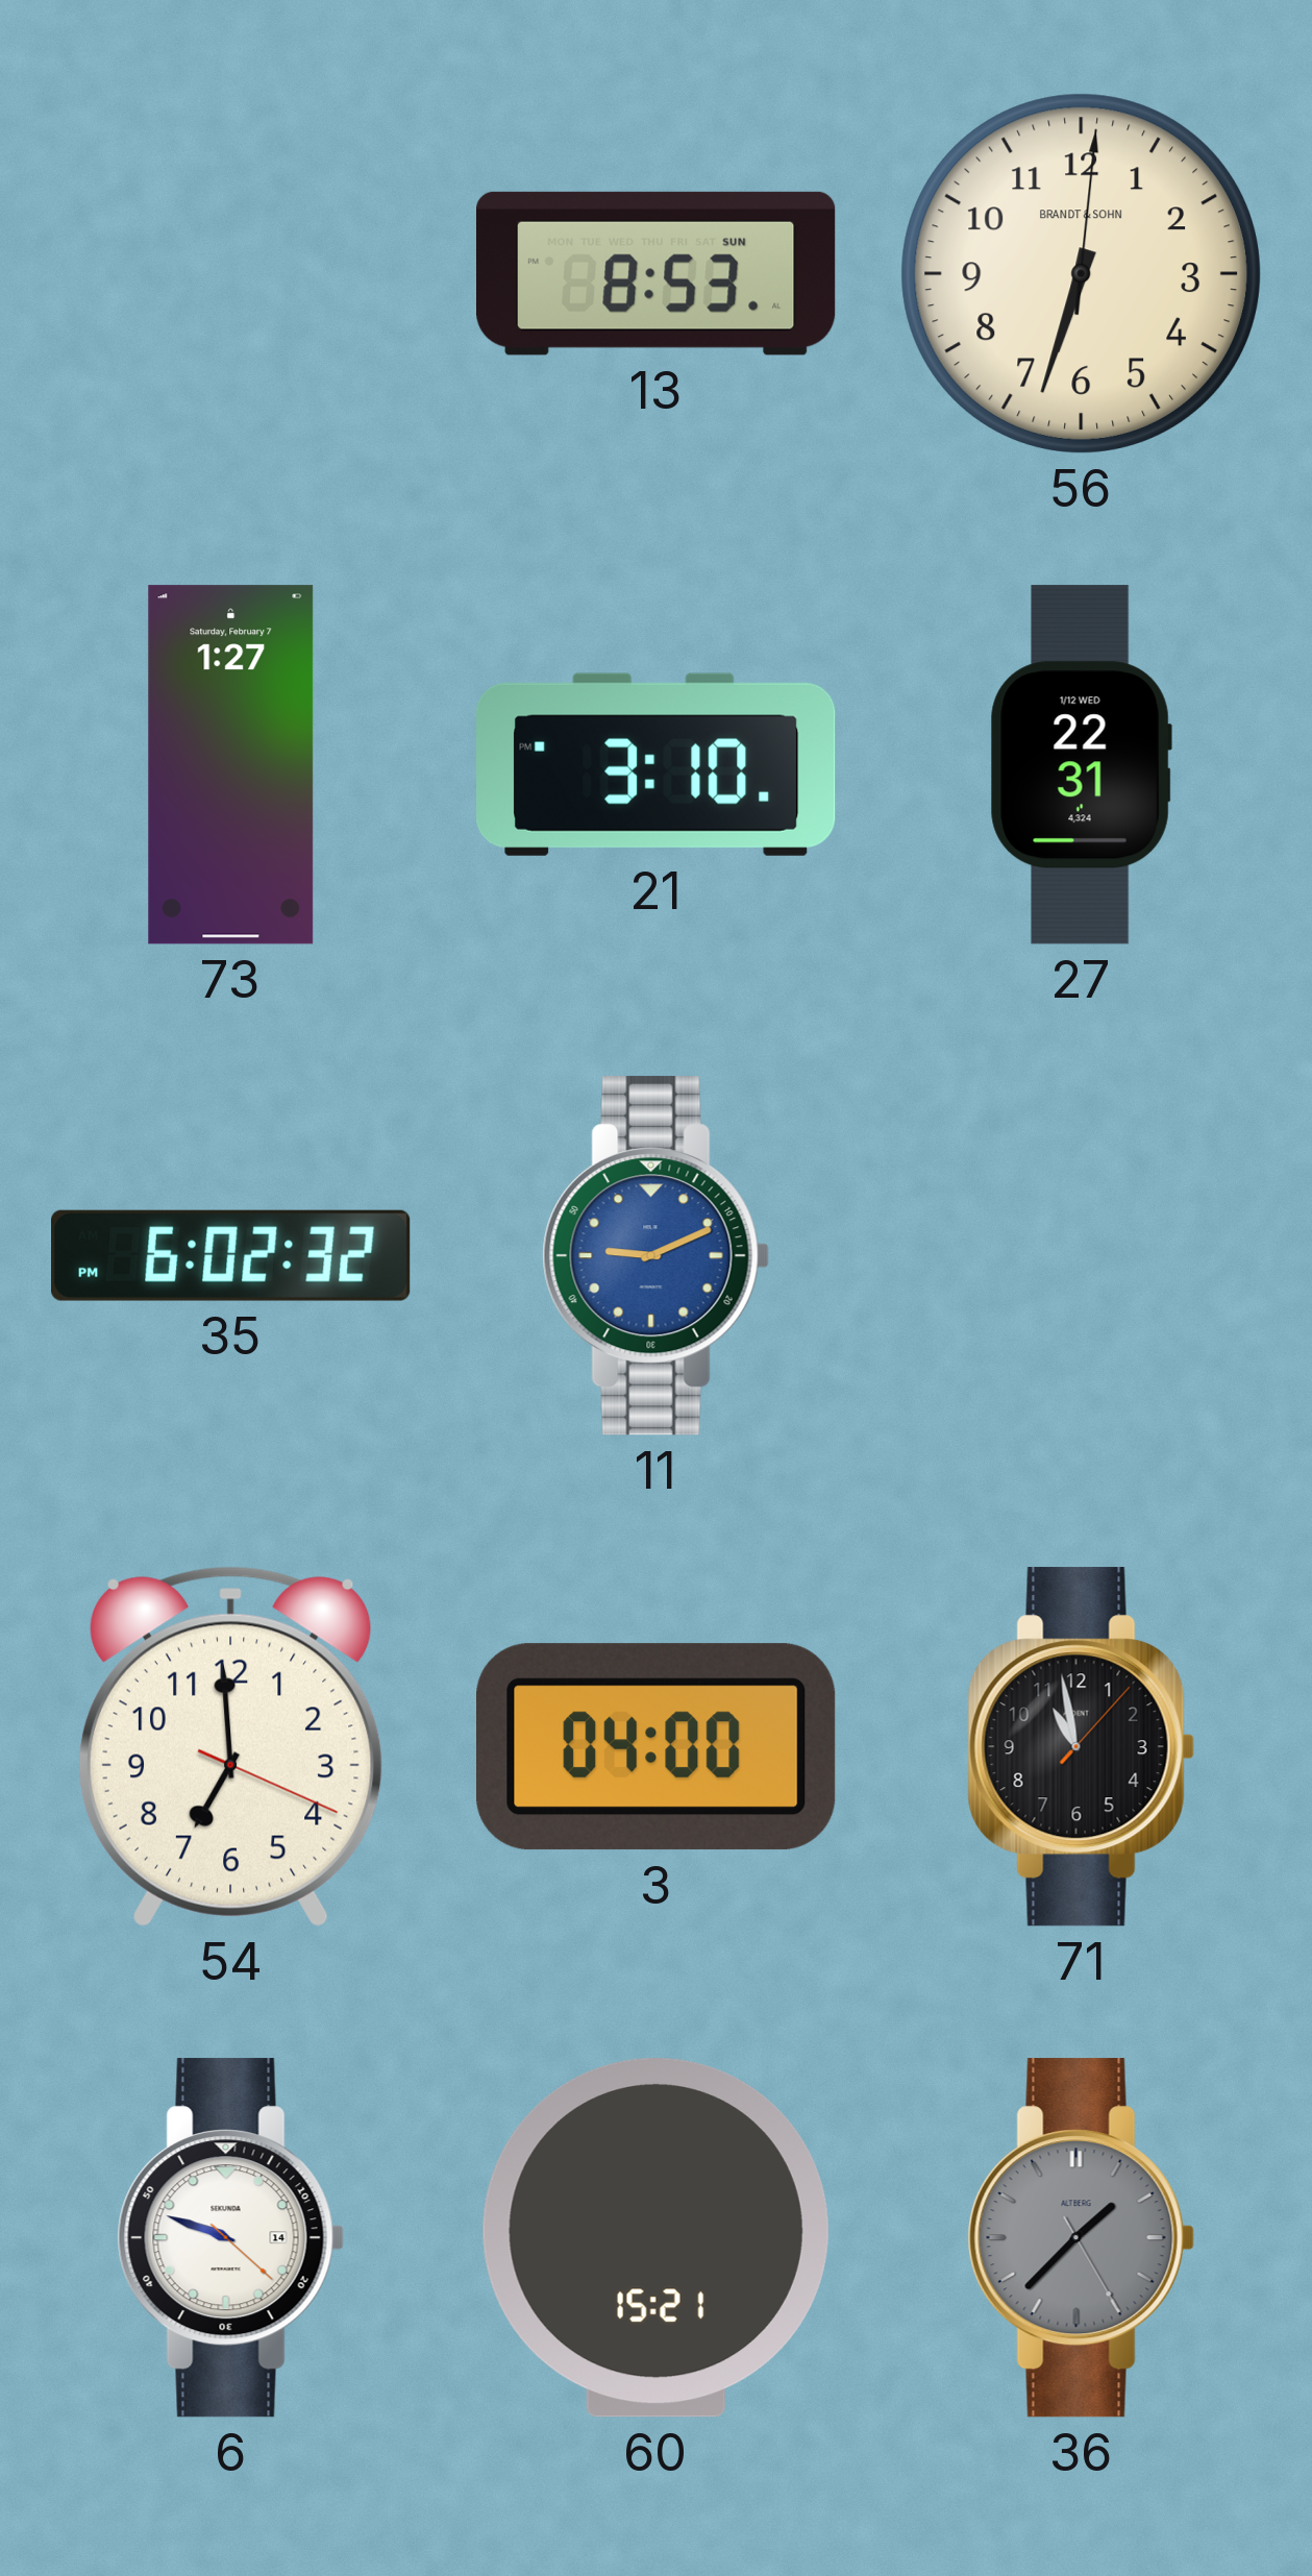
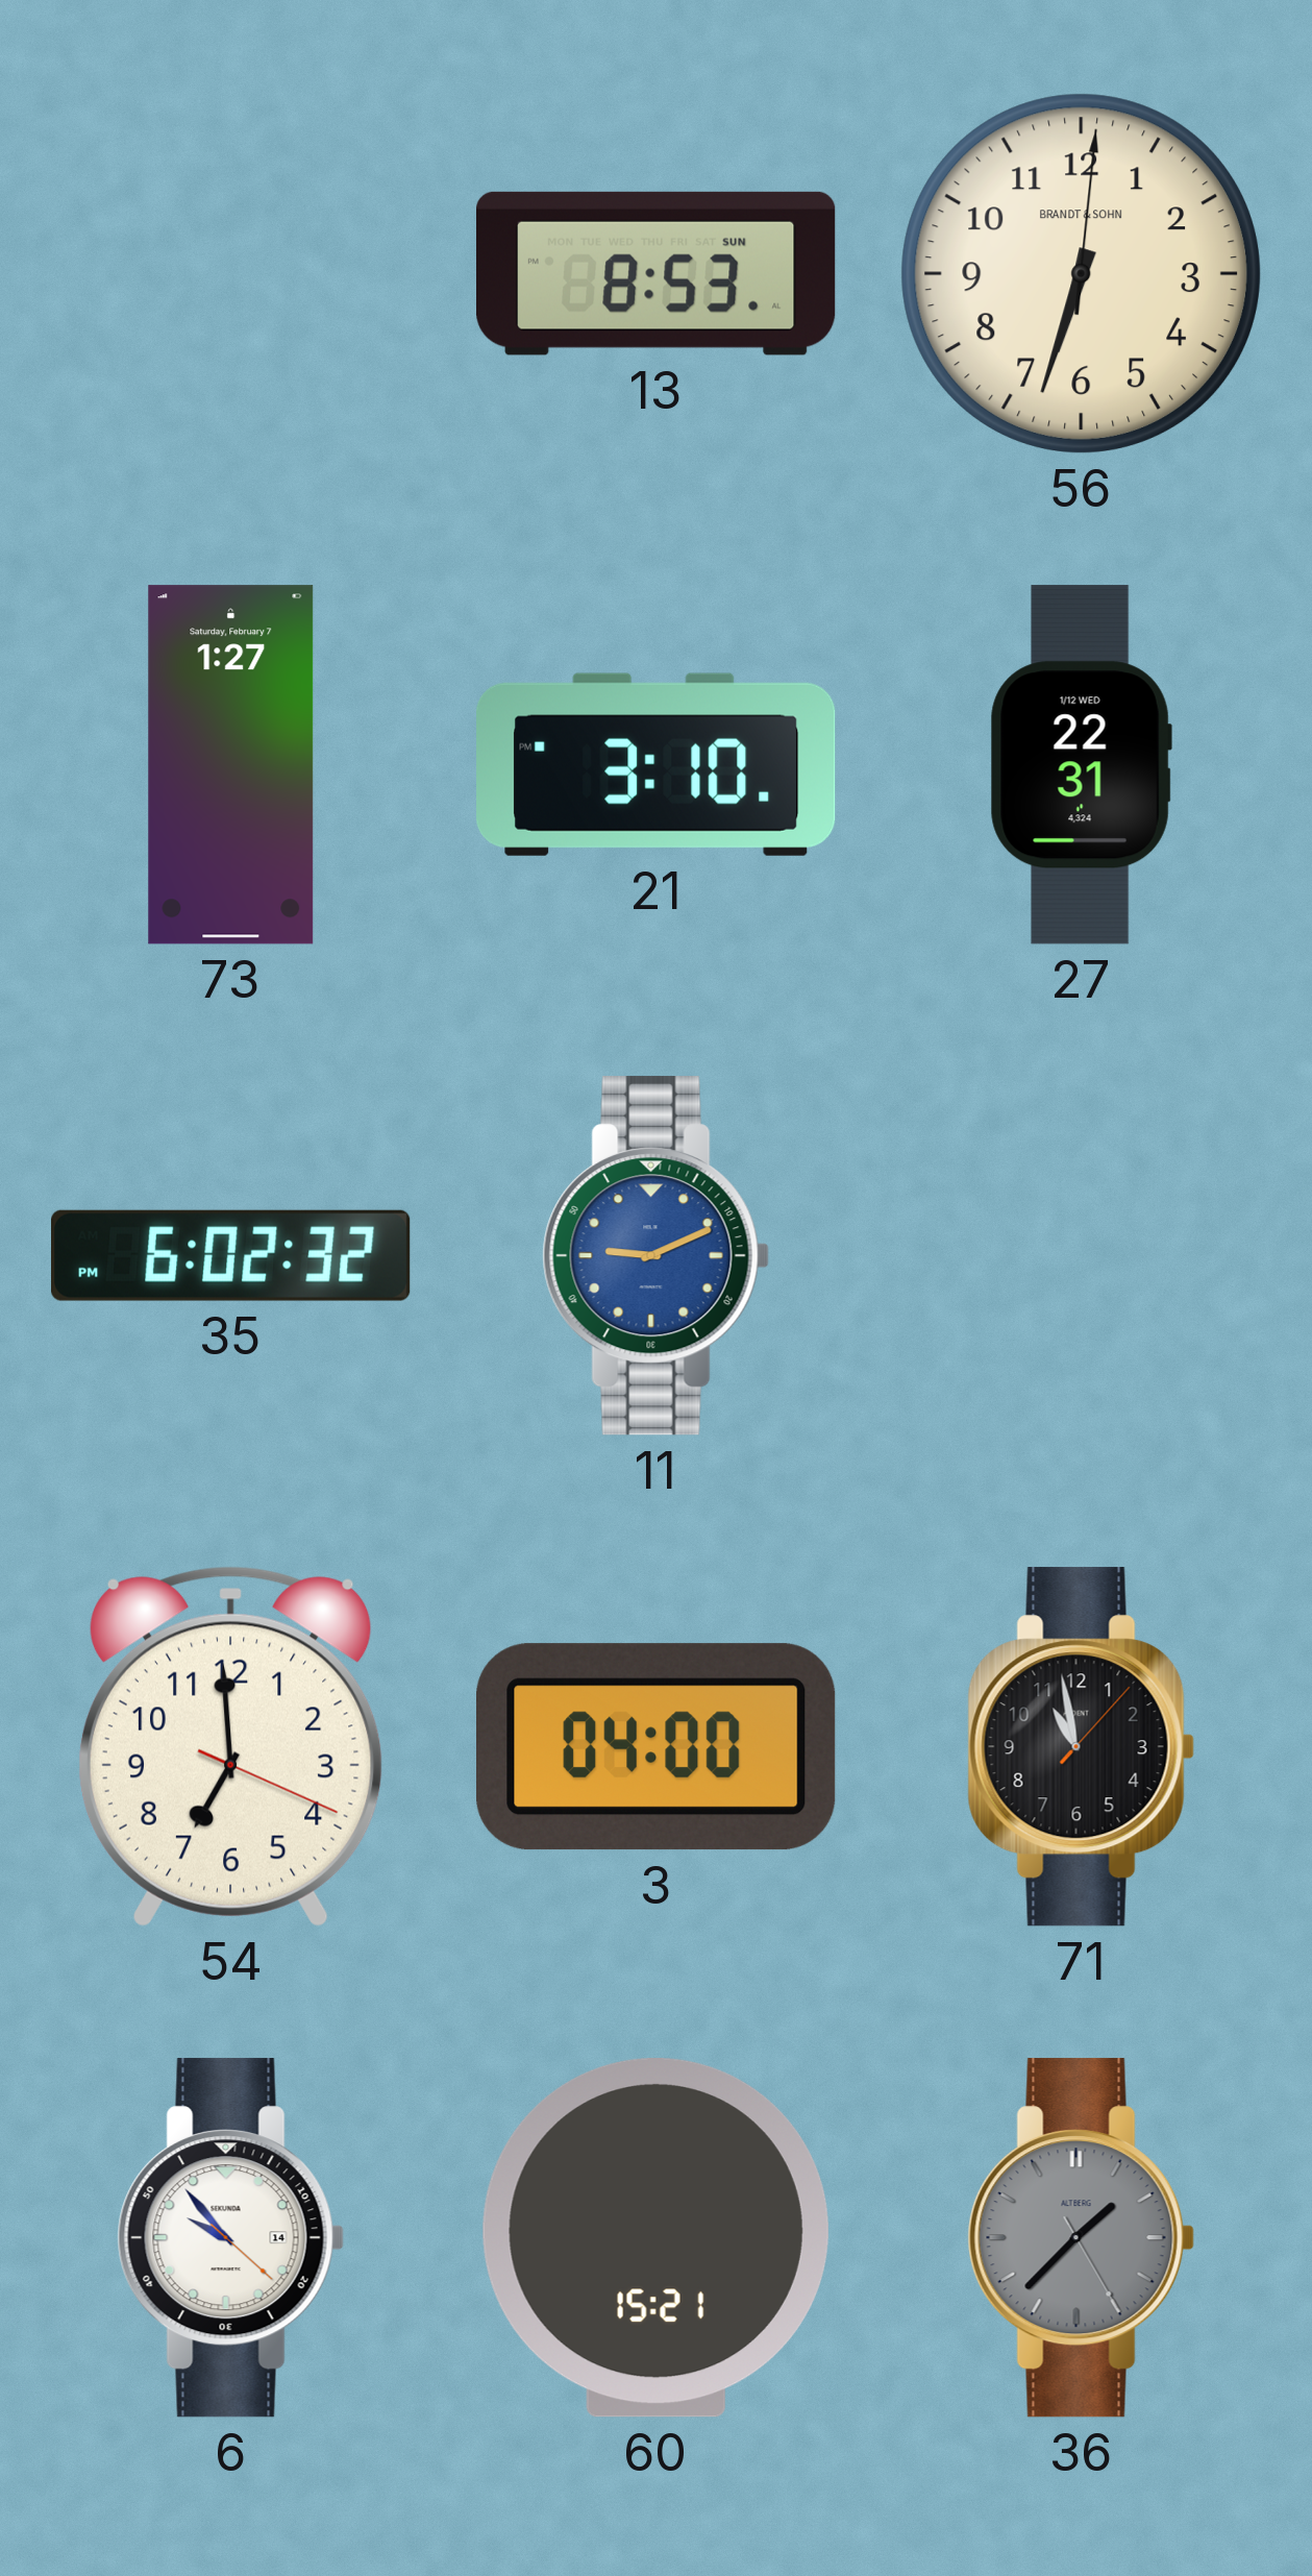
6: 9:48 -> 9:53
